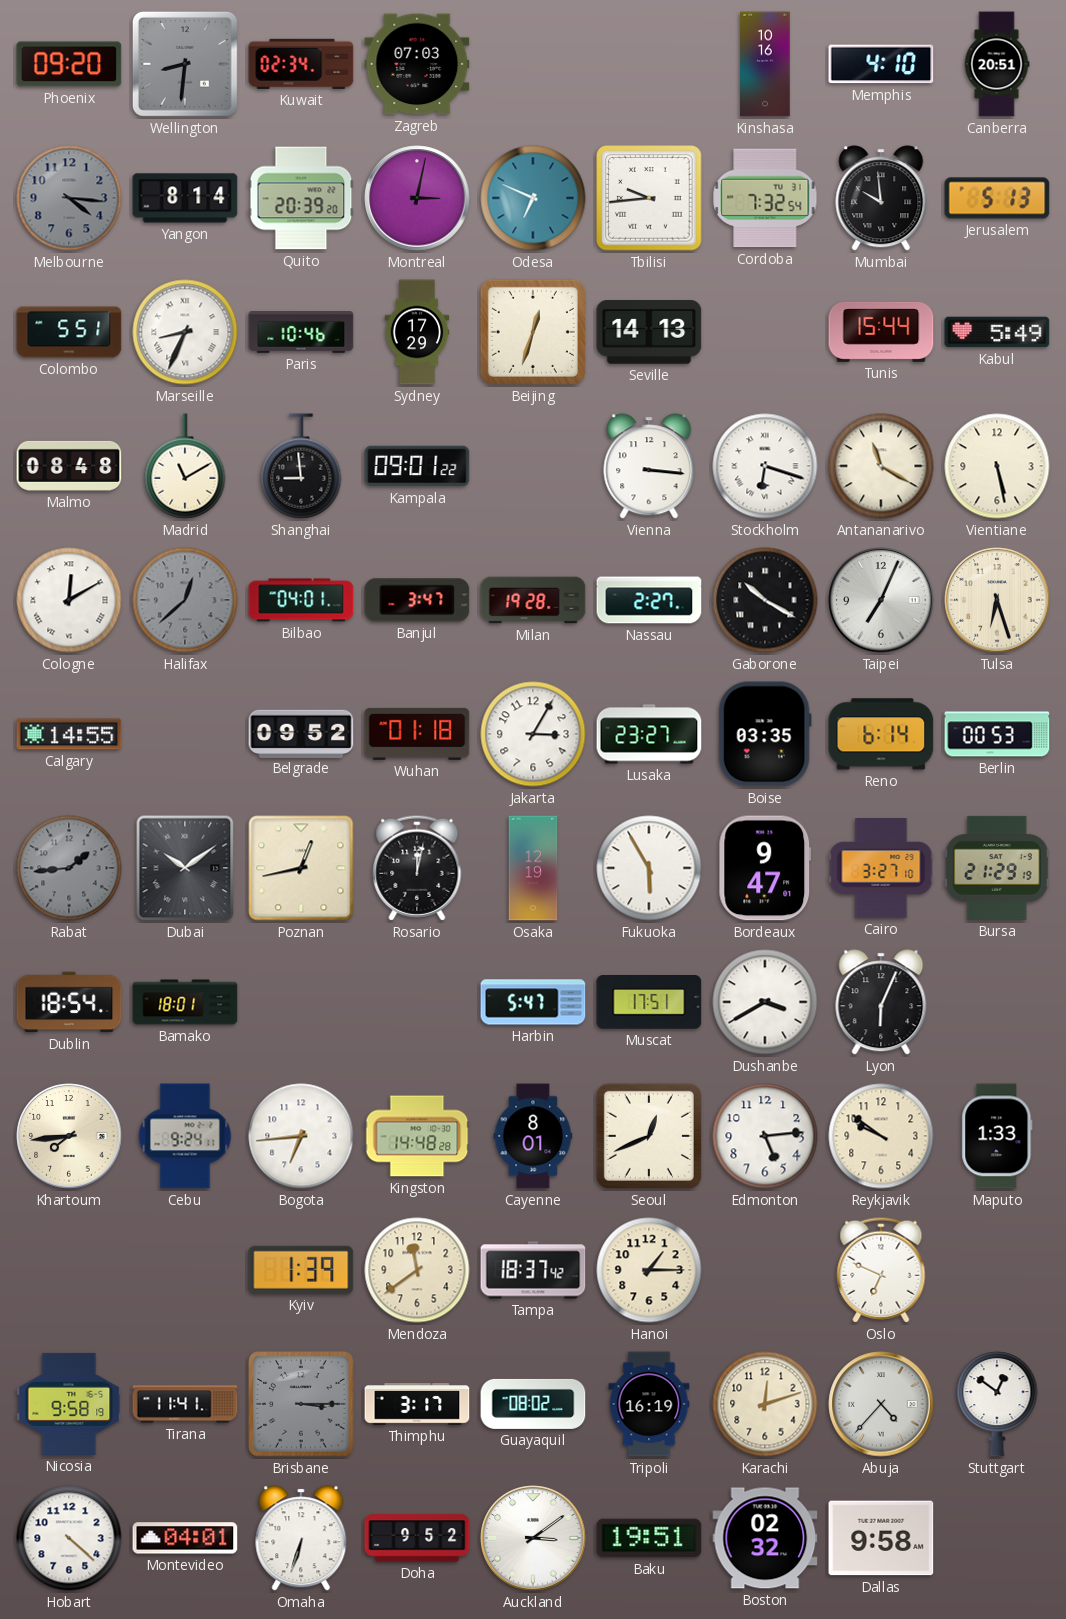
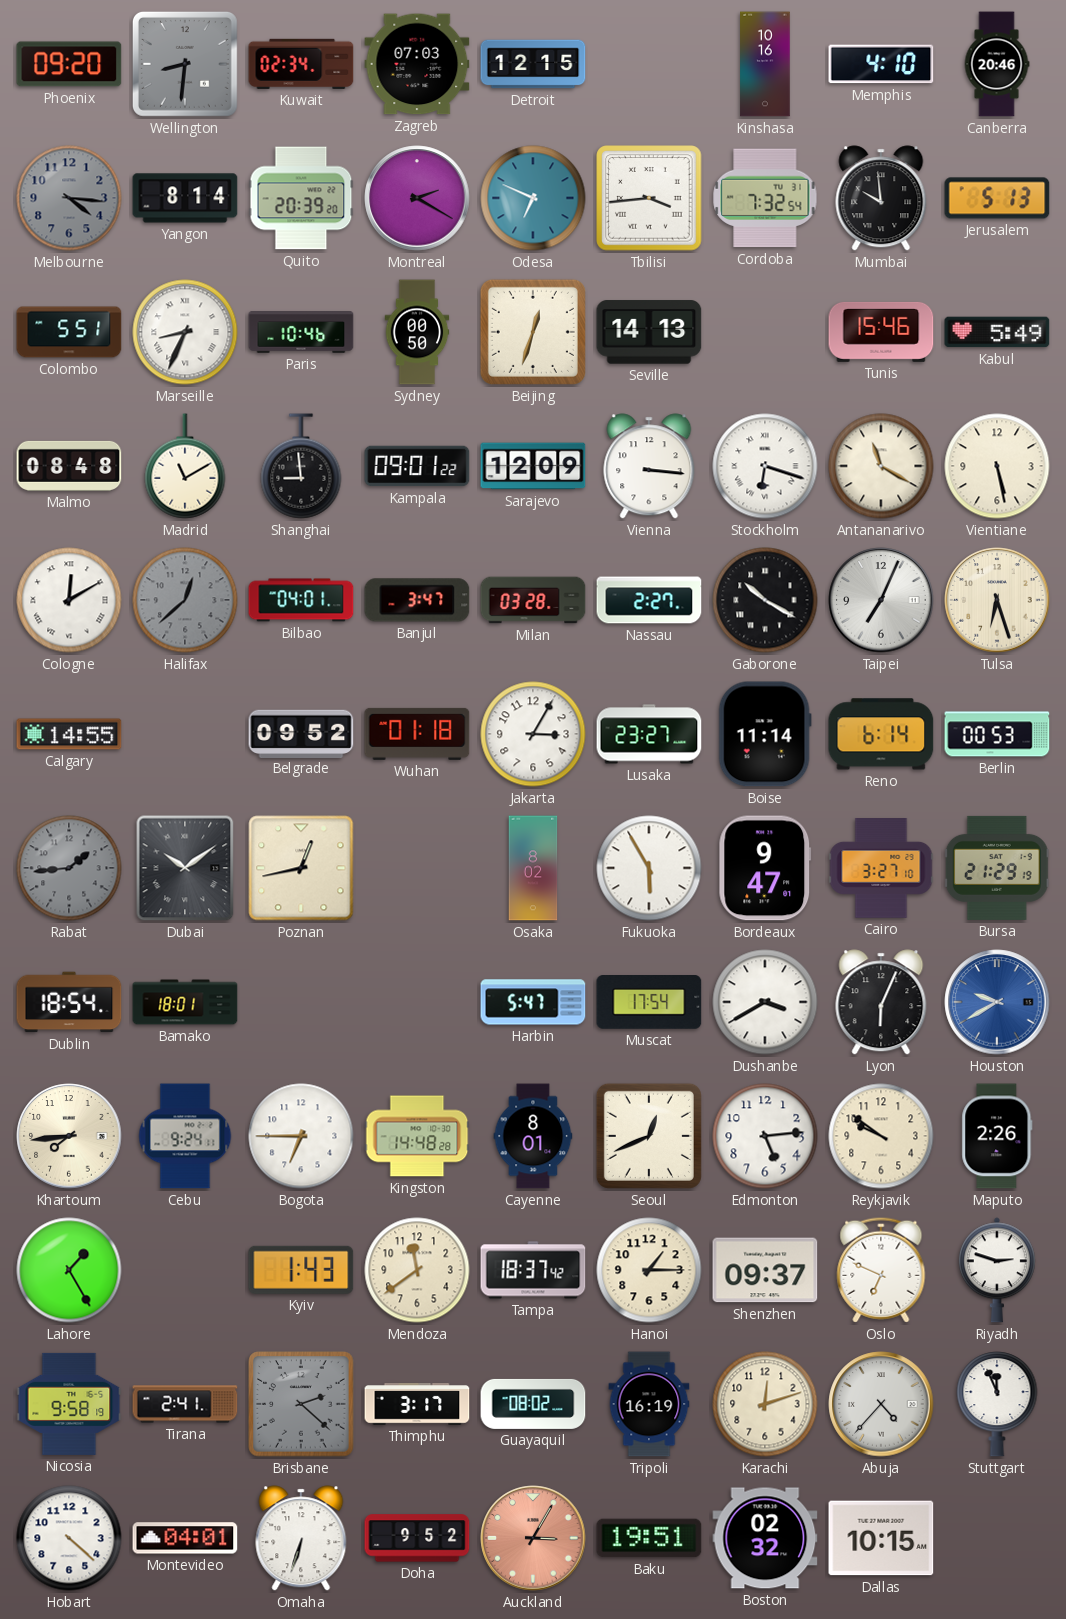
Detroit: none -> 12:15
Canberra: 20:51 -> 20:46
Montreal: 3:02 -> 2:20
Tbilisi: 9:44 -> 3:44
Sydney: 17:29 -> 00:50
Tunis: 15:44 -> 15:46
Sarajevo: none -> 12:09
Milan: 19:28 -> 03:28
Boise: 03:35 -> 11:14
Rosario: 12:02 -> none
Osaka: 12:19 -> 8:02
Muscat: 17:51 -> 17:54
Houston: none -> 9:40
Bogota: 6:44 -> 6:45
Maputo: 1:33 -> 2:26
Lahore: none -> 1:25
Kyiv: 1:39 -> 1:43
Shenzhen: none -> 09:37
Riyadh: none -> 2:48
Tirana: 11:41 -> 2:41
Brisbane: 3:15 -> 2:22
Stuttgart: 12:51 -> 11:56
Auckland: 3:09 -> 3:05
Auckland dial: white -> salmon
Dallas: 9:58 -> 10:15
